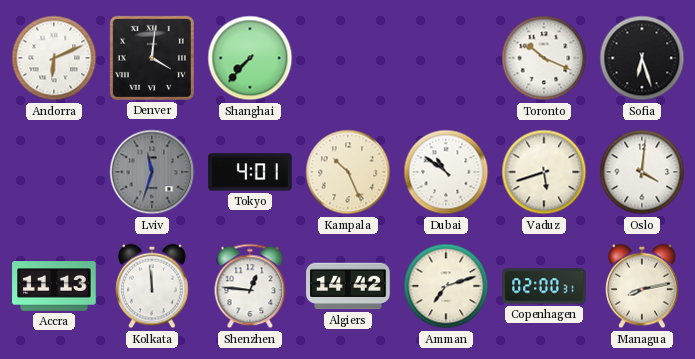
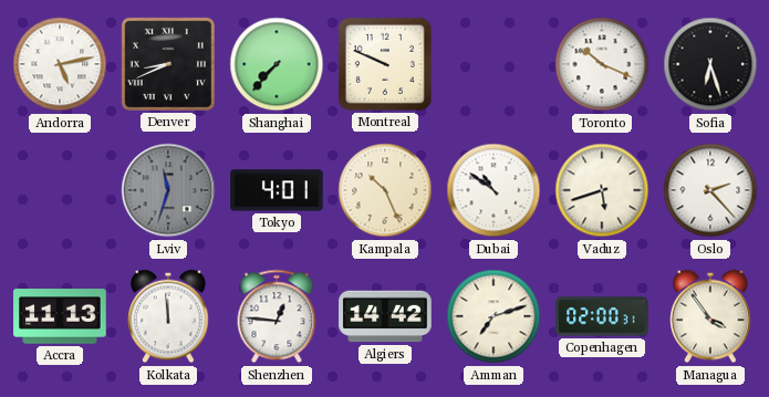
Andorra: 6:11 -> 5:13
Denver: 4:01 -> 8:41
Montreal: none -> 9:49
Oslo: 4:01 -> 2:23
Managua: 8:13 -> 3:54
